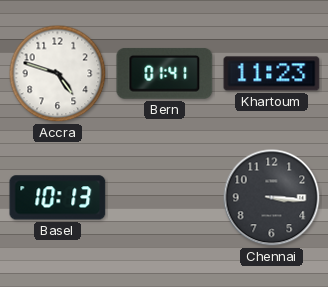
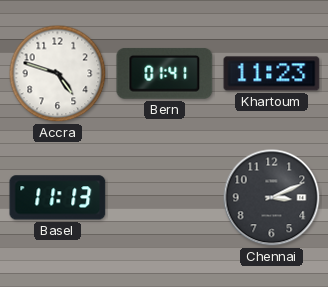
Basel: 10:13 -> 11:13
Chennai: 3:16 -> 3:11
